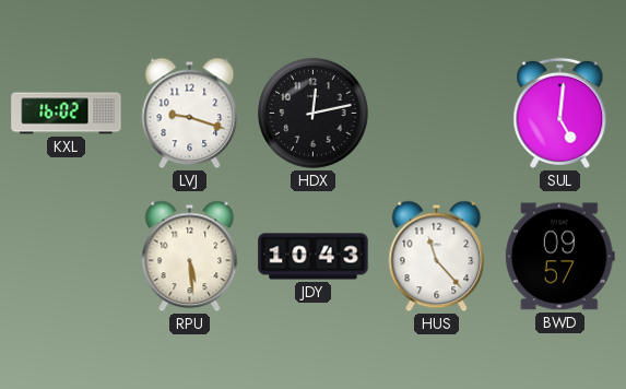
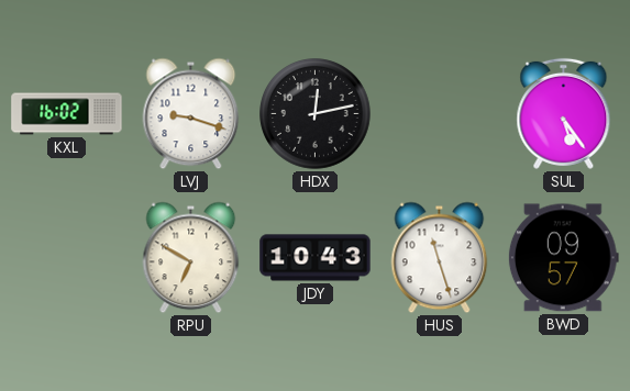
SUL: 5:01 -> 5:24
RPU: 5:29 -> 6:50
HUS: 11:23 -> 11:27
